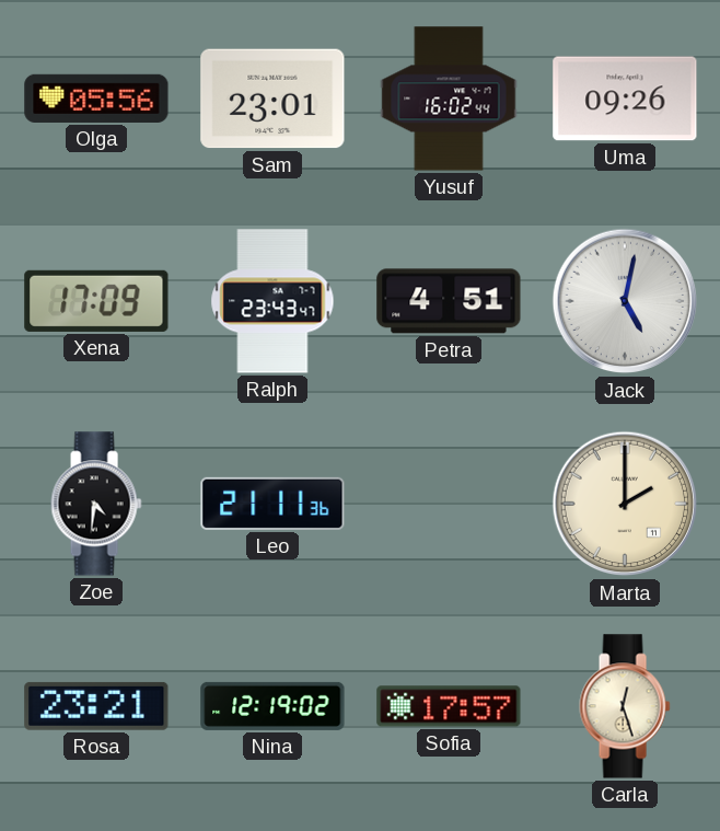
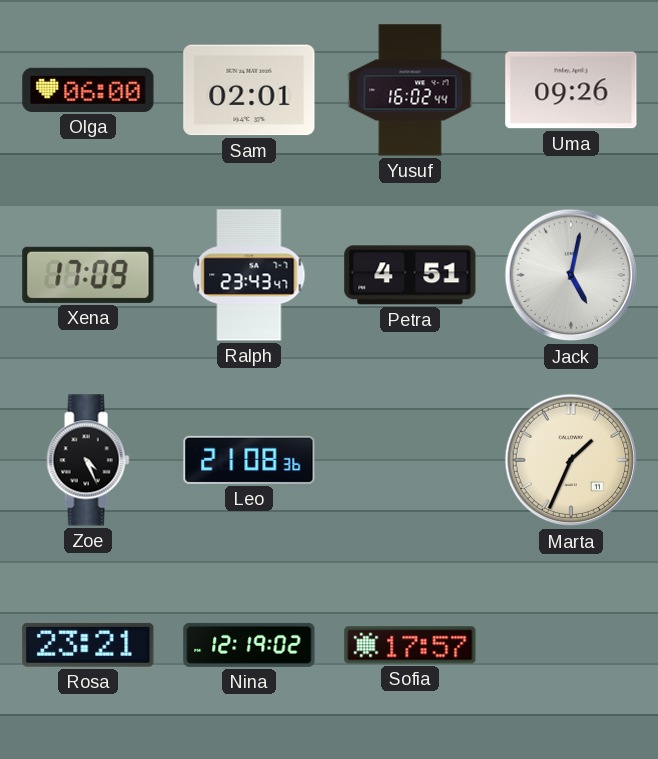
Olga: 05:56 -> 06:00
Sam: 23:01 -> 02:01
Zoe: 4:31 -> 4:26
Leo: 21:11 -> 21:08
Marta: 2:00 -> 1:34
Carla: 12:27 -> none
